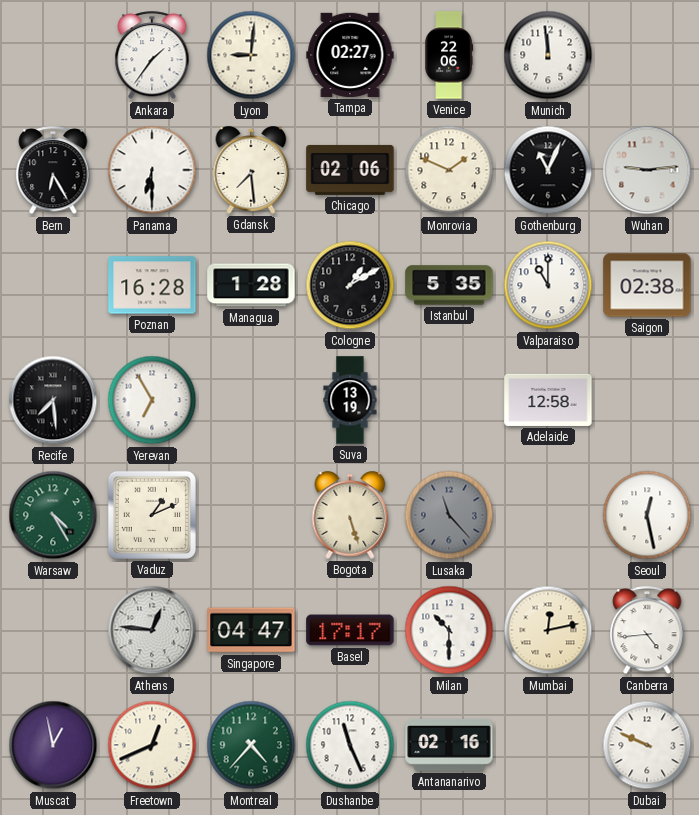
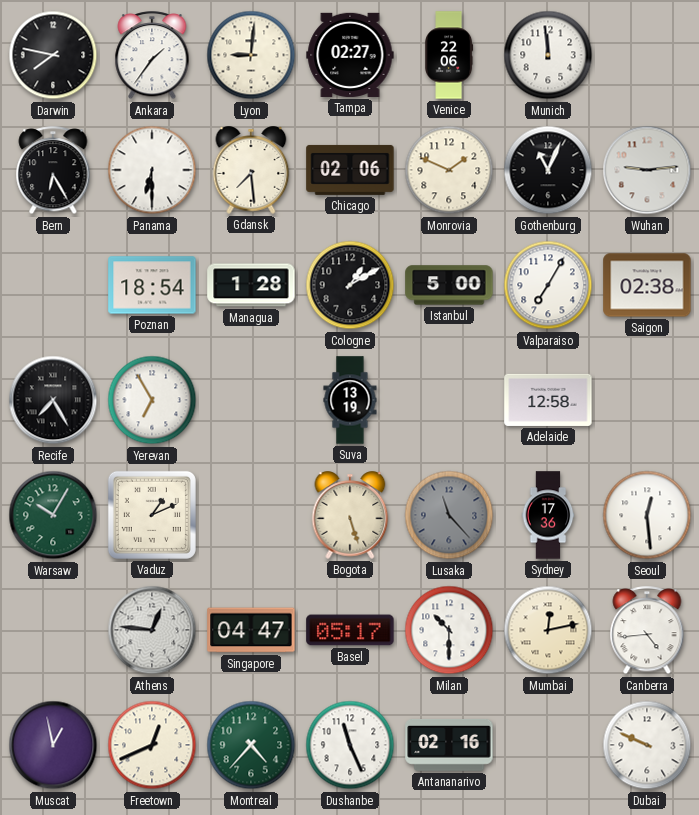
Darwin: none -> 7:47
Poznan: 16:28 -> 18:54
Istanbul: 5:35 -> 5:00
Valparaiso: 11:00 -> 7:05
Recife: 7:29 -> 7:25
Warsaw: 4:25 -> 10:05
Sydney: none -> 17:36
Seoul: 12:28 -> 12:29
Basel: 17:17 -> 05:17
